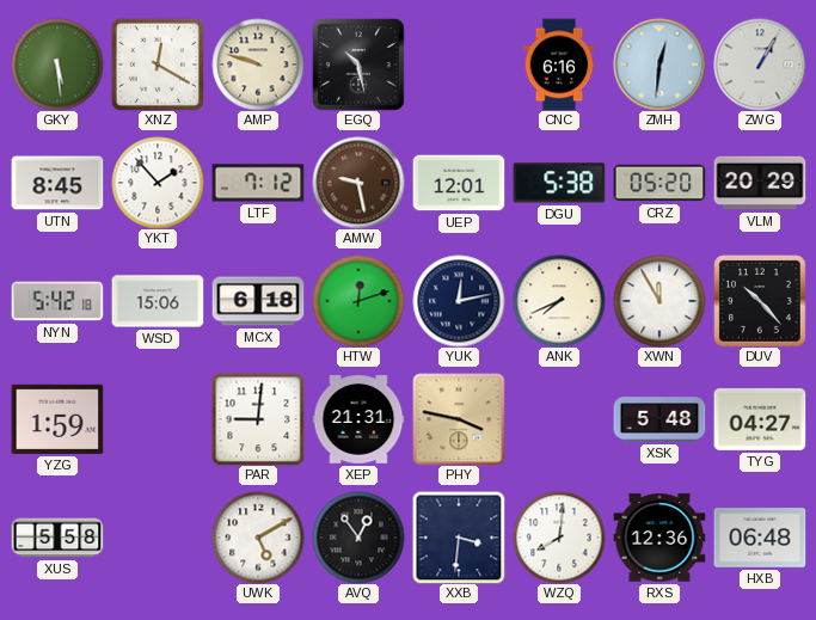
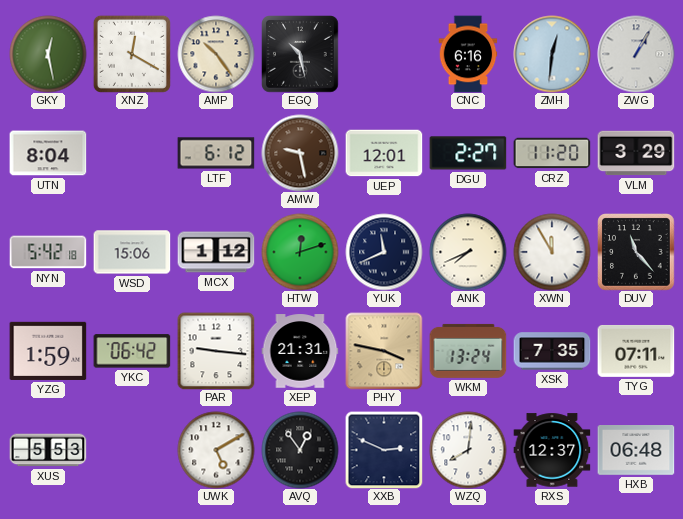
GKY: 5:29 -> 12:28
AMP: 9:48 -> 10:24
UTN: 8:45 -> 8:04
YKT: 1:53 -> none
LTF: 7:12 -> 6:12
DGU: 5:38 -> 2:27
CRZ: 05:20 -> 11:20
VLM: 20:29 -> 3:29
MCX: 6:18 -> 1:12
YUK: 12:13 -> 11:41
DUV: 10:23 -> 11:23
YKC: none -> 06:42
PAR: 9:01 -> 9:16
WKM: none -> 13:24
XSK: 5:48 -> 7:35
TYG: 04:27 -> 07:11
XUS: 5:58 -> 5:53
XXB: 3:31 -> 2:49
RXS: 12:36 -> 12:37
